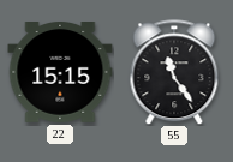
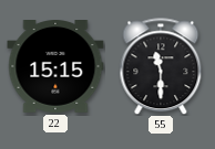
55: 11:24 -> 11:30
